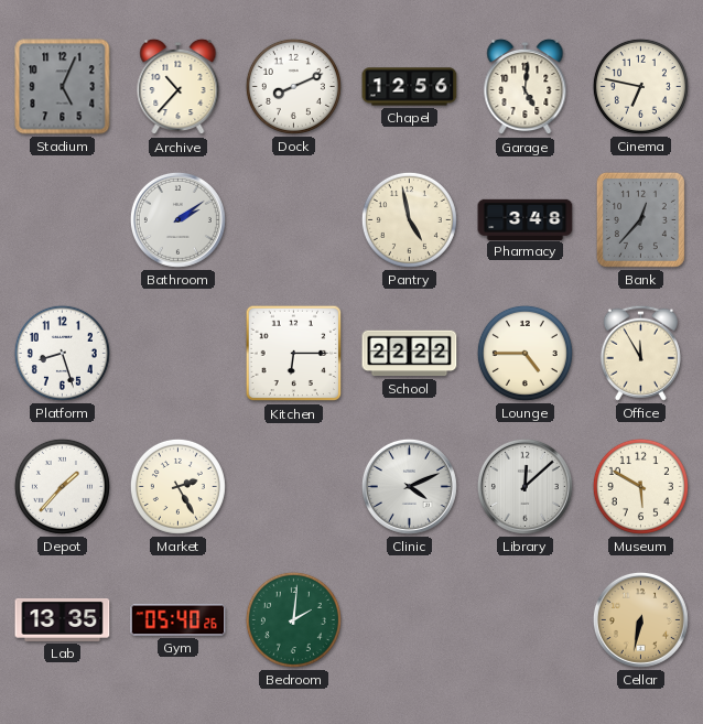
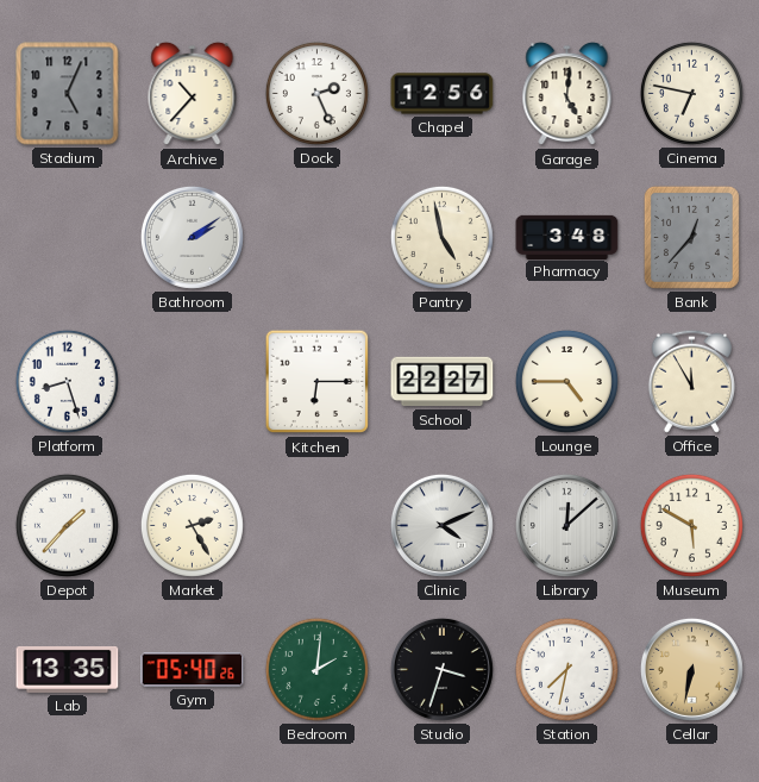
Dock: 8:11 -> 2:26
School: 22:22 -> 22:27
Studio: none -> 3:33
Station: none -> 7:32
